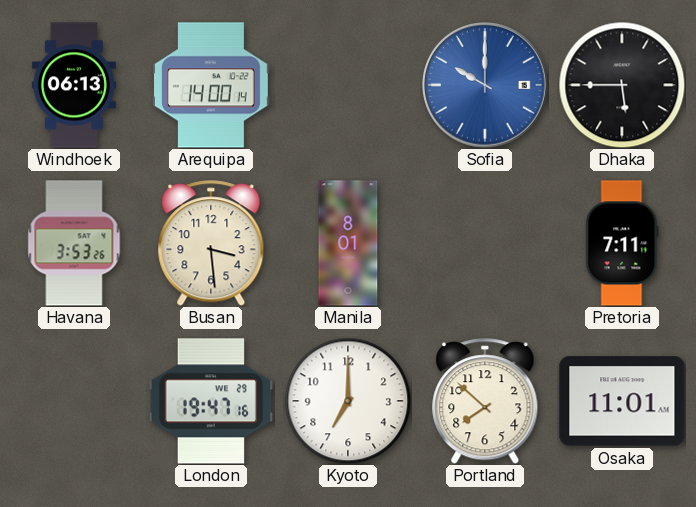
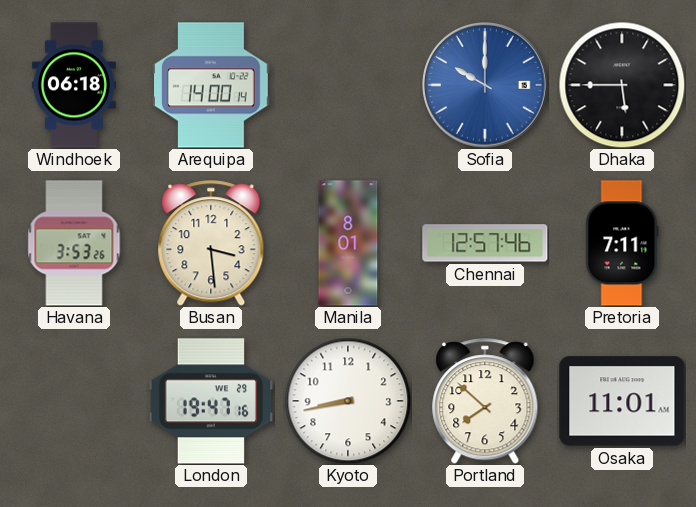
Windhoek: 06:13 -> 06:18
Chennai: none -> 12:57
Kyoto: 7:00 -> 8:43
